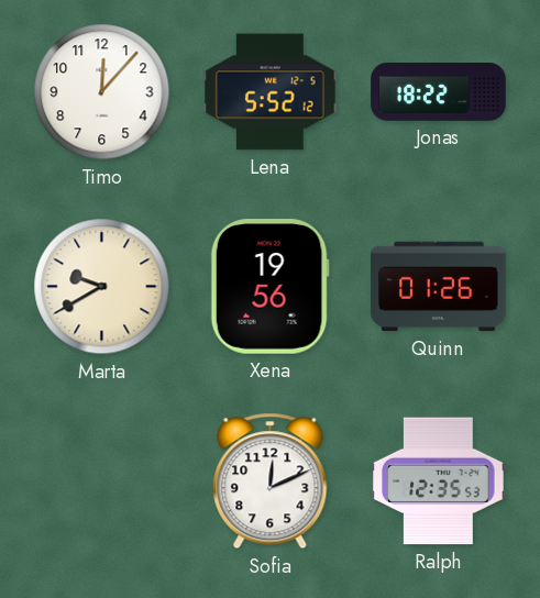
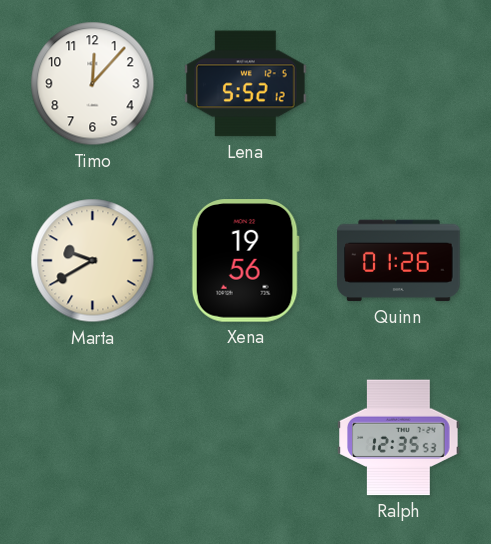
Jonas: 18:22 -> none
Sofia: 12:11 -> none
